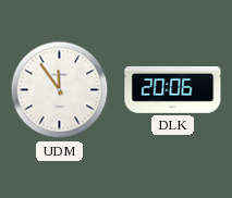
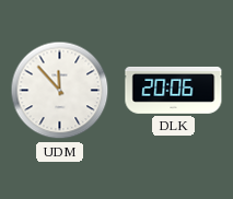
UDM: 11:54 -> 11:53
